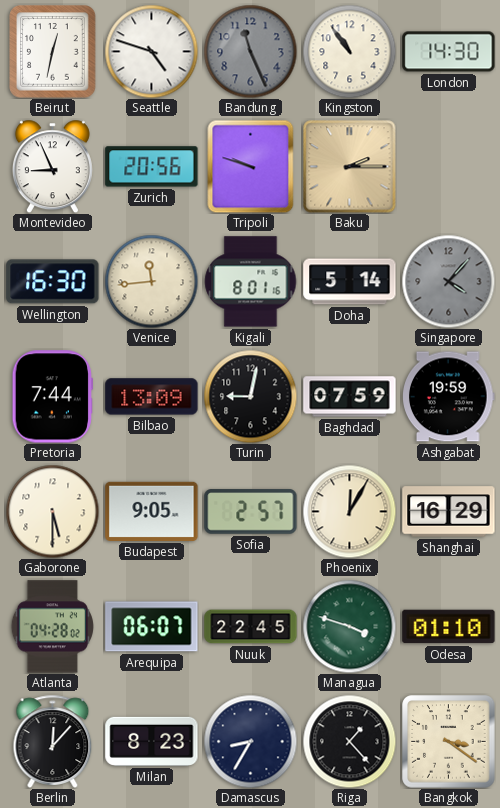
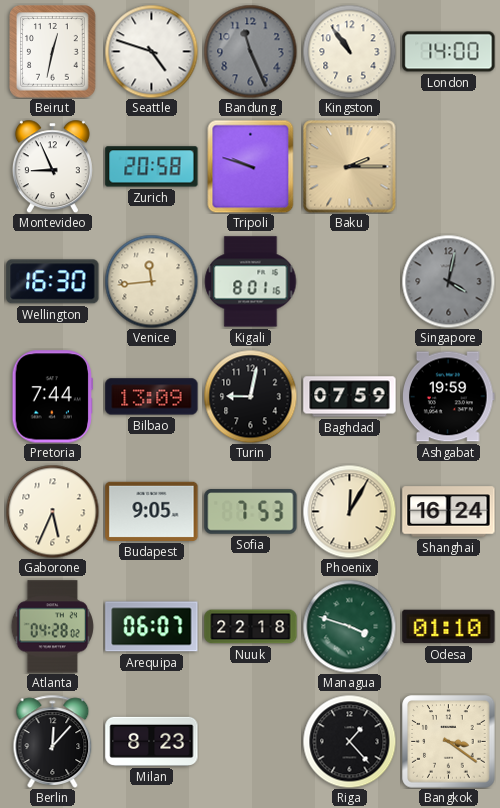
London: 14:30 -> 14:00
Zurich: 20:56 -> 20:58
Doha: 5:14 -> none
Singapore: 4:07 -> 4:02
Gaborone: 5:30 -> 5:34
Sofia: 2:57 -> 7:53
Shanghai: 16:29 -> 16:24
Nuuk: 22:45 -> 22:18
Damascus: 8:35 -> none
